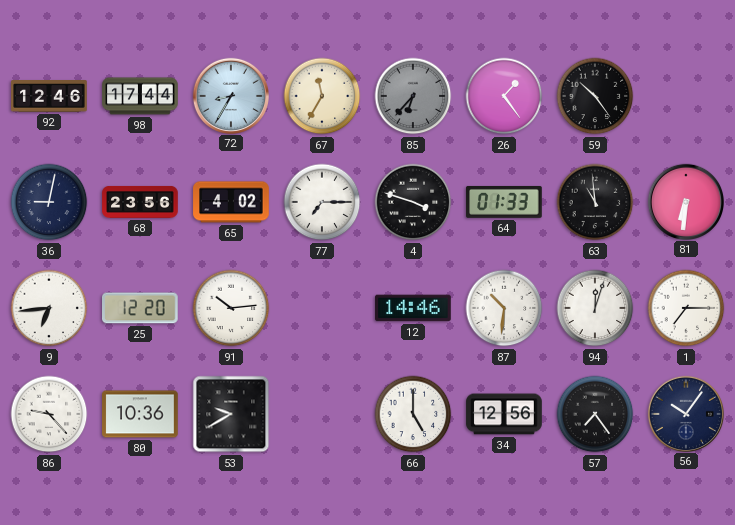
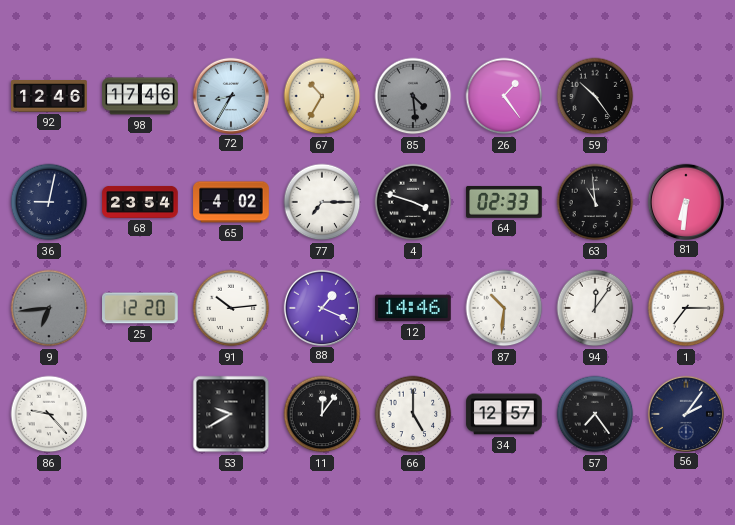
98: 17:44 -> 17:46
67: 11:35 -> 10:35
85: 6:37 -> 4:29
68: 23:56 -> 23:54
64: 01:33 -> 02:33
9 dial: white -> grey
88: none -> 1:19
94: 12:03 -> 12:06
80: 10:36 -> none
11: none -> 12:06
34: 12:56 -> 12:57
56: 10:06 -> 2:06
